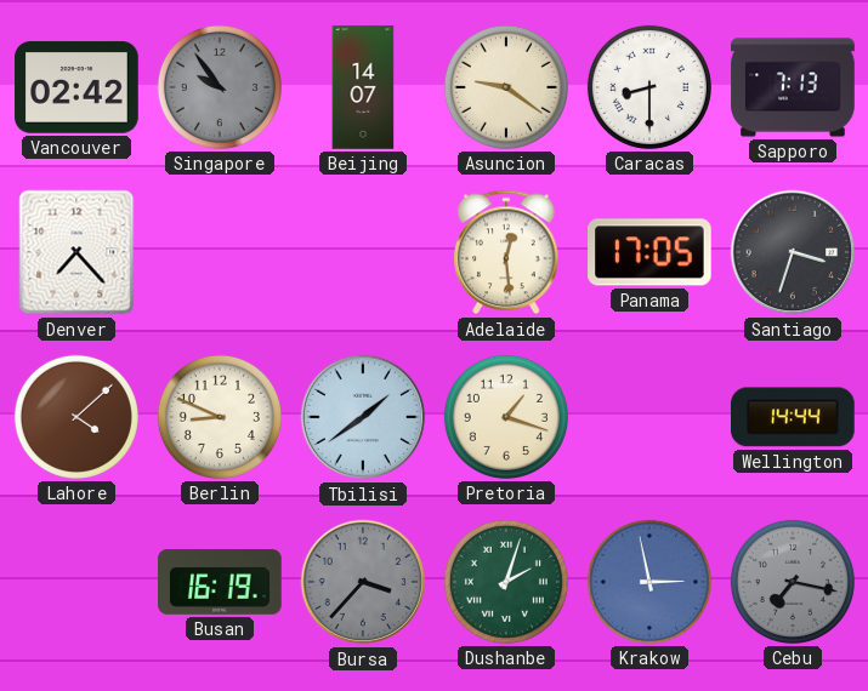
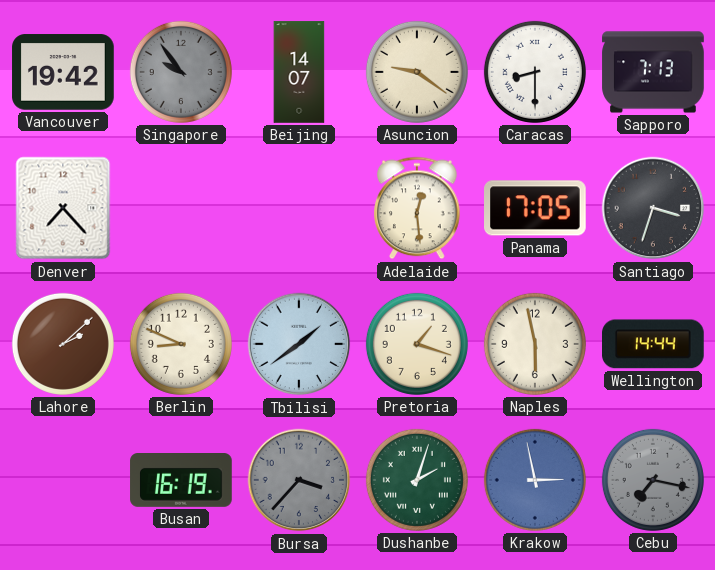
Vancouver: 02:42 -> 19:42
Lahore: 4:08 -> 2:08
Naples: none -> 5:58
